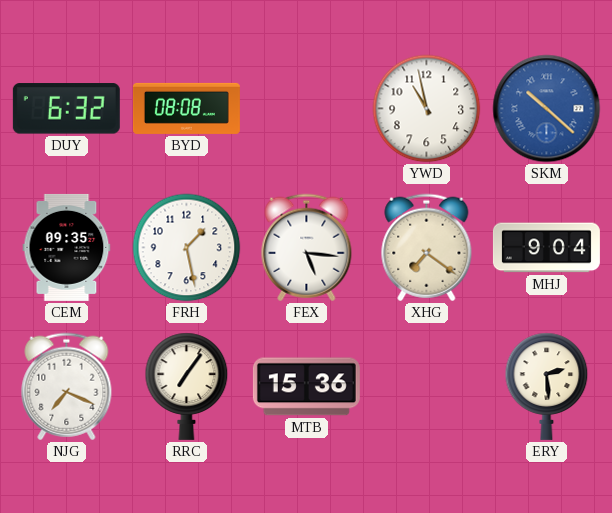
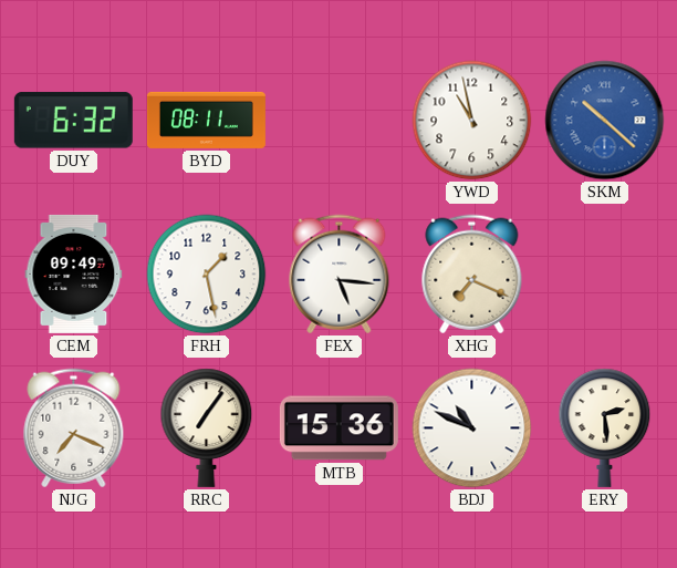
BYD: 08:08 -> 08:11
CEM: 09:35 -> 09:49
XHG: 7:21 -> 7:19
MHJ: 9:04 -> none
BDJ: none -> 10:49
